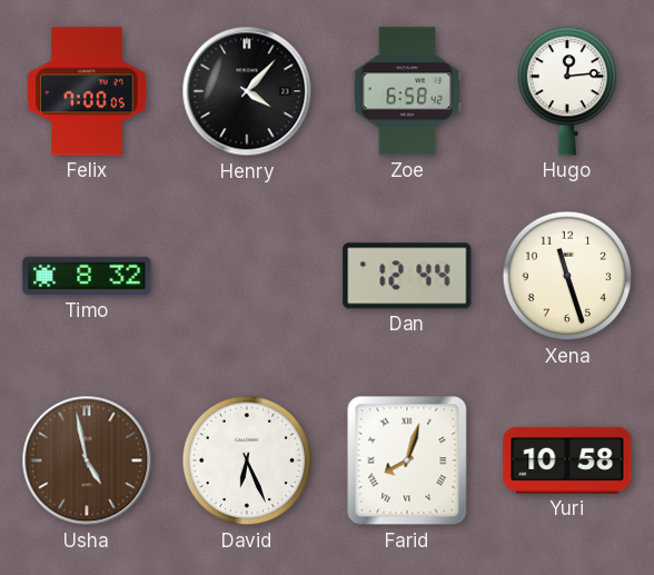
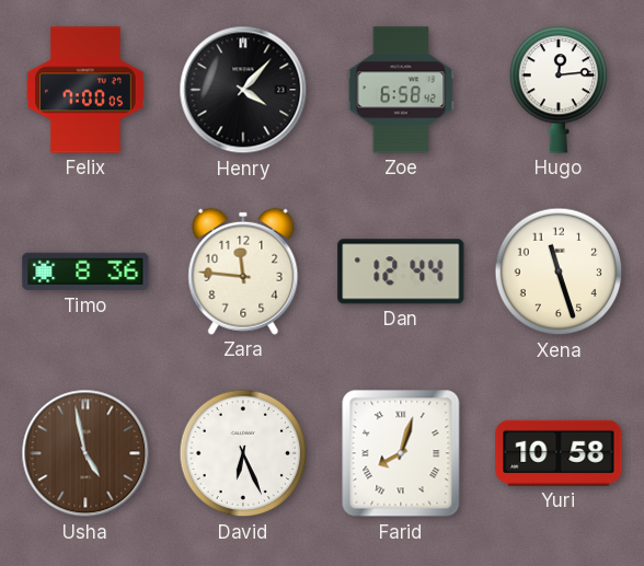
Timo: 8:32 -> 8:36
Zara: none -> 11:46
